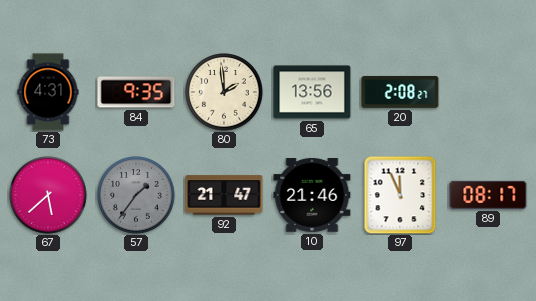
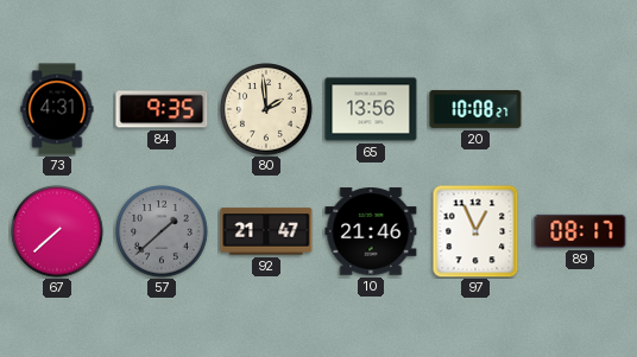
20: 2:08 -> 10:08
67: 5:38 -> 7:38
57: 1:36 -> 1:38
97: 11:56 -> 12:56
